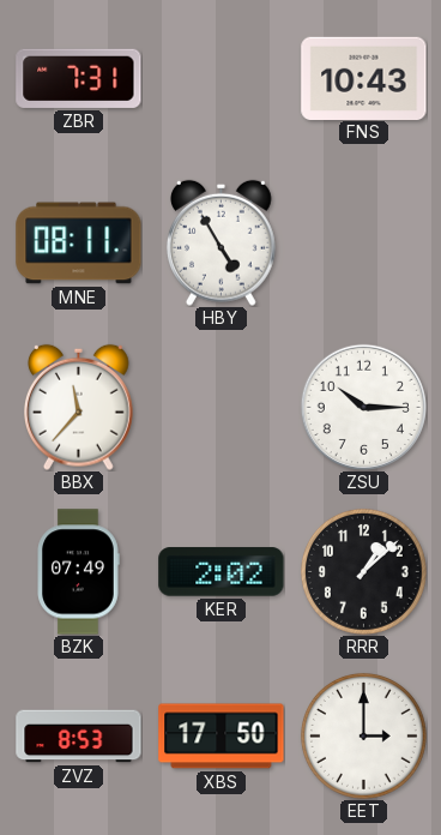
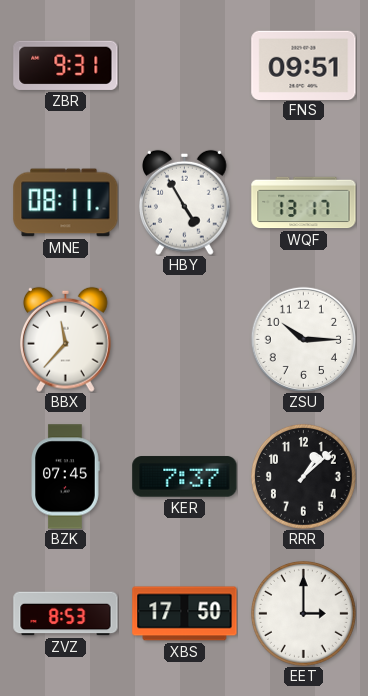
ZBR: 7:31 -> 9:31
FNS: 10:43 -> 09:51
WQF: none -> 13:17
BZK: 07:49 -> 07:45
KER: 2:02 -> 7:37
